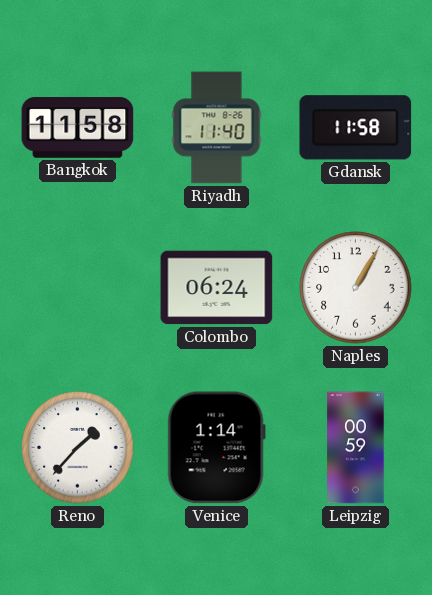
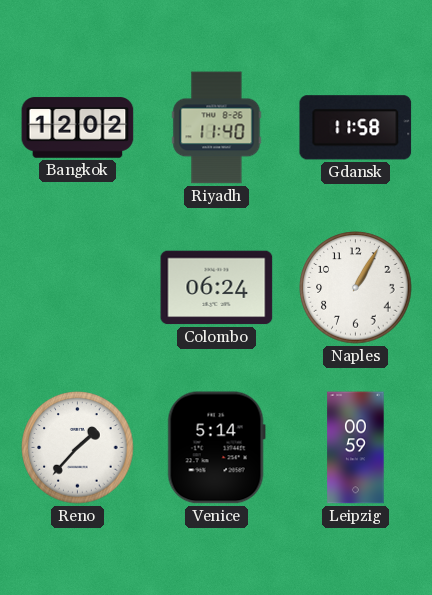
Bangkok: 11:58 -> 12:02
Venice: 1:14 -> 5:14
